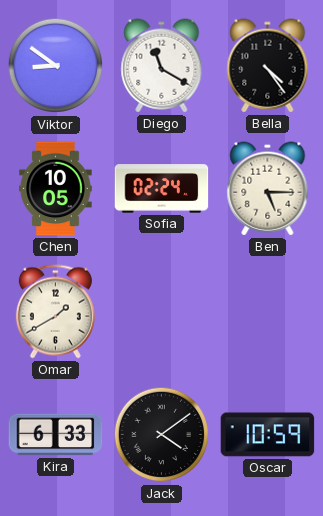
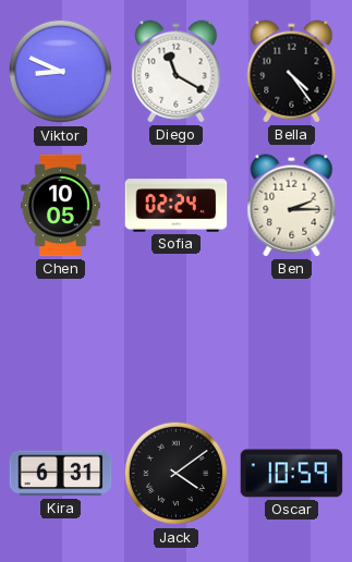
Viktor: 8:51 -> 8:49
Ben: 5:15 -> 2:15
Omar: 1:40 -> none
Kira: 6:33 -> 6:31
